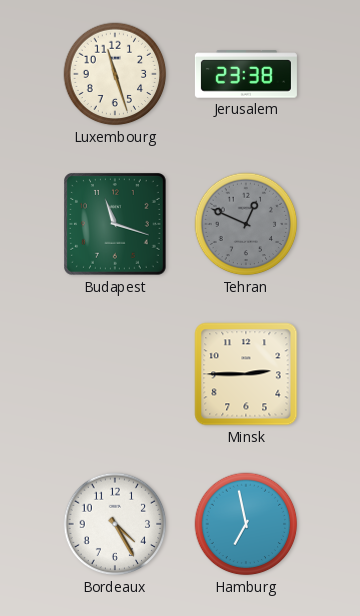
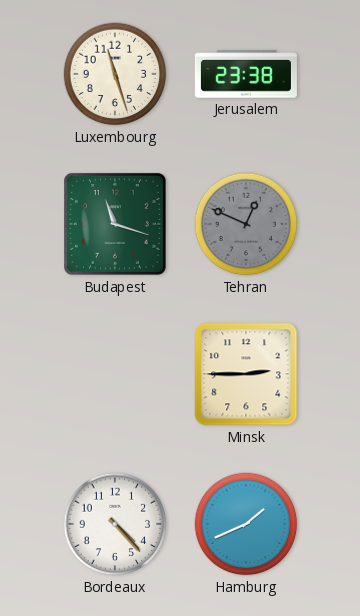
Bordeaux: 4:25 -> 4:23
Hamburg: 6:58 -> 1:41
